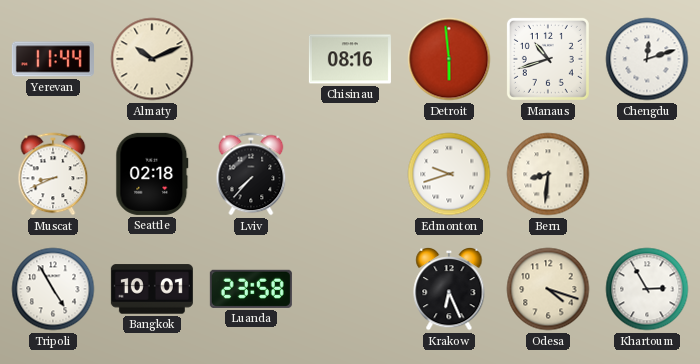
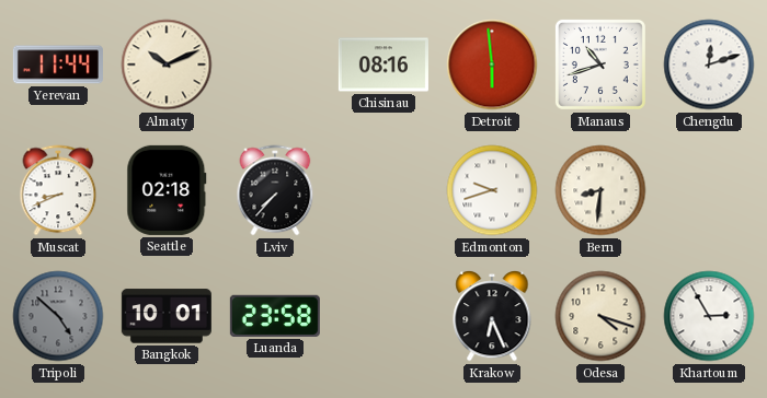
Tripoli: 4:55 -> 4:52
Tripoli dial: white -> grey
